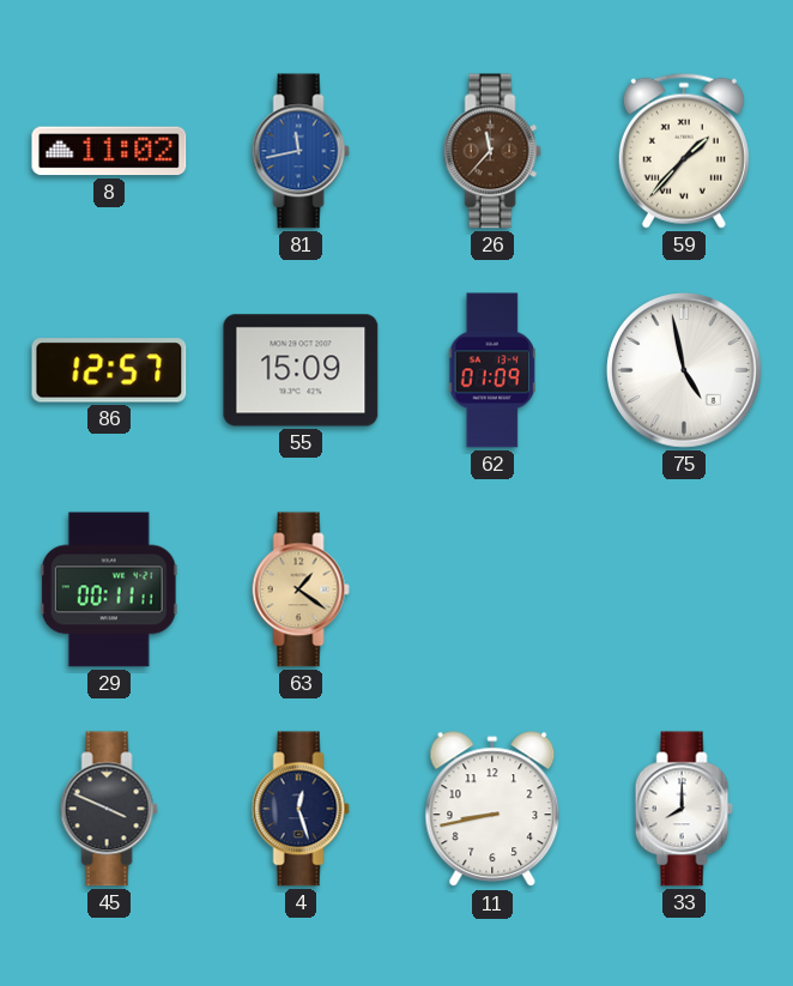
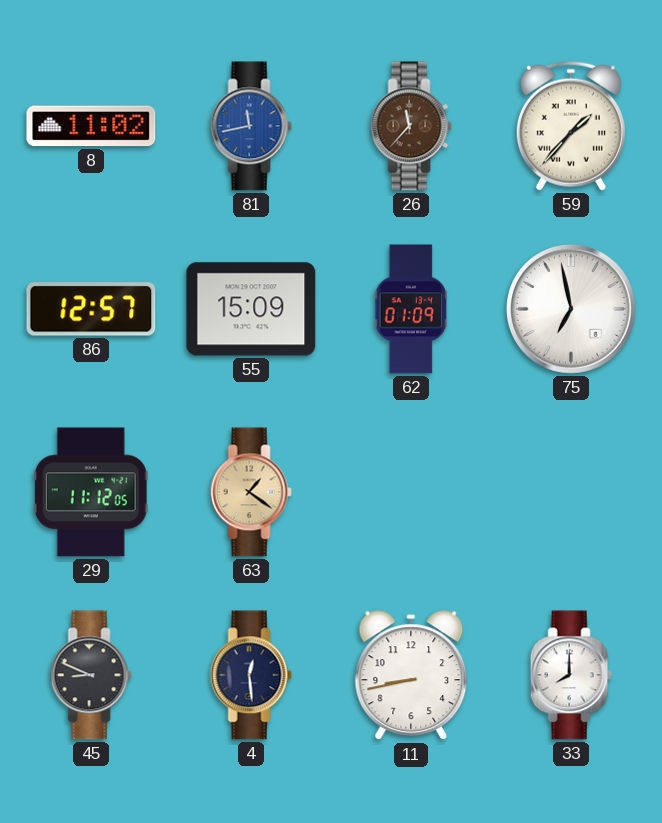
75: 4:58 -> 6:58
29: 00:11 -> 11:12
45: 3:49 -> 8:49
4: 12:27 -> 12:29
